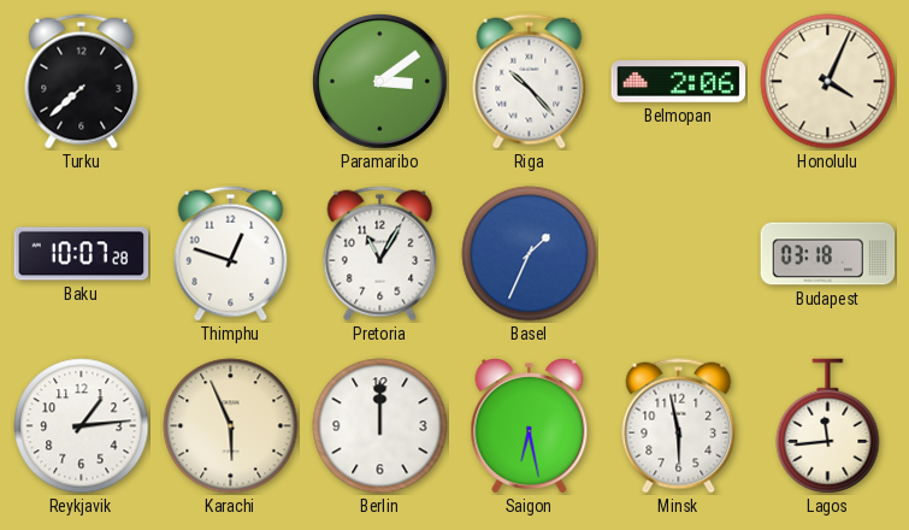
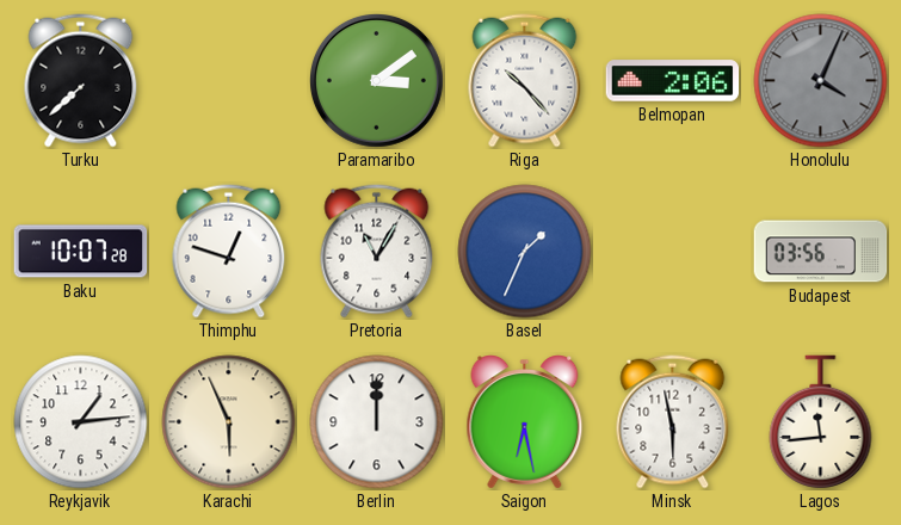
Honolulu dial: cream -> grey
Budapest: 03:18 -> 03:56
